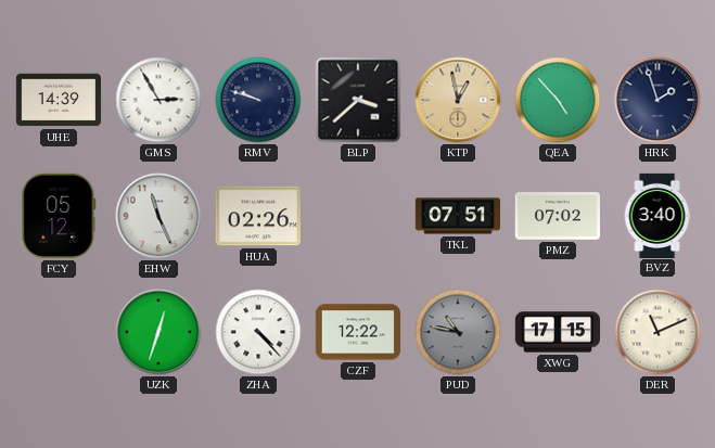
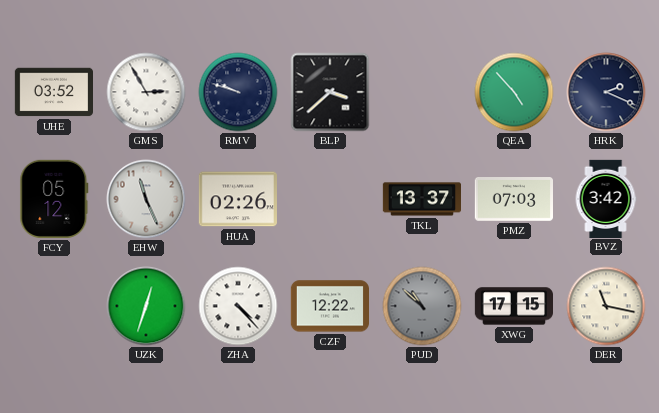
UHE: 14:39 -> 03:52
KTP: 12:58 -> none
HRK: 1:57 -> 2:19
TKL: 07:51 -> 13:37
PMZ: 07:02 -> 07:03
BVZ: 3:40 -> 3:42
PUD: 10:47 -> 10:52
DER: 11:11 -> 11:17
